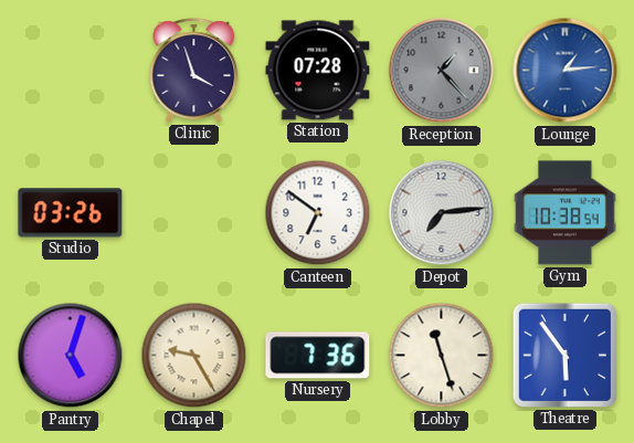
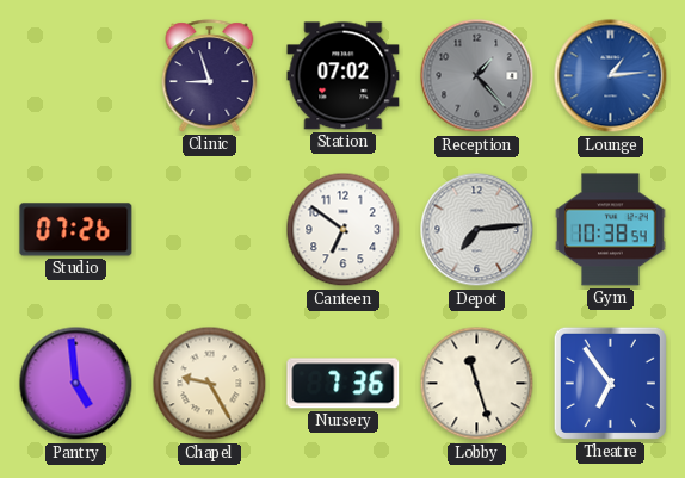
Clinic: 3:57 -> 8:57
Station: 07:28 -> 07:02
Studio: 03:26 -> 07:26
Pantry: 5:03 -> 4:59
Theatre: 5:54 -> 6:54
